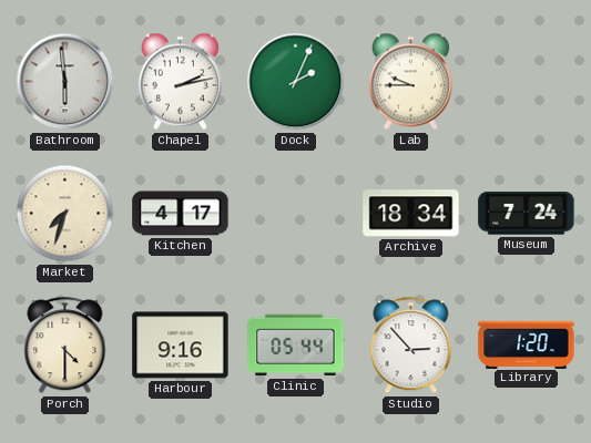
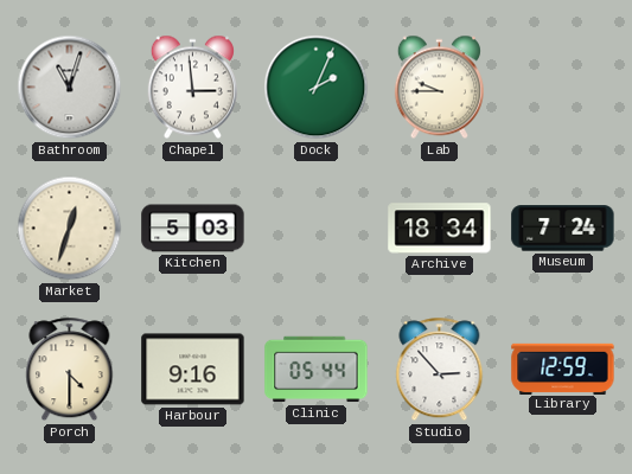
Bathroom: 5:59 -> 11:03
Chapel: 2:13 -> 2:59
Market: 7:33 -> 12:33
Kitchen: 4:17 -> 5:03
Library: 1:20 -> 12:59
